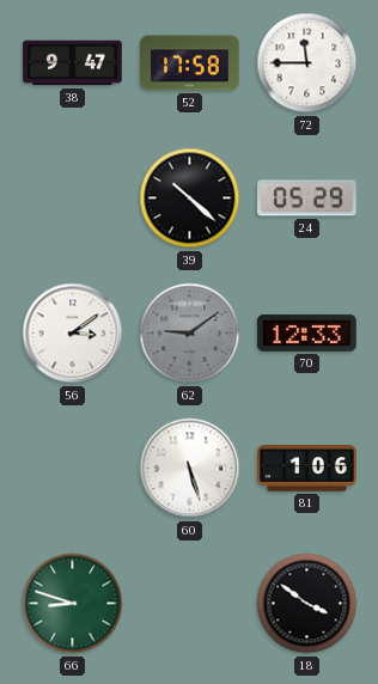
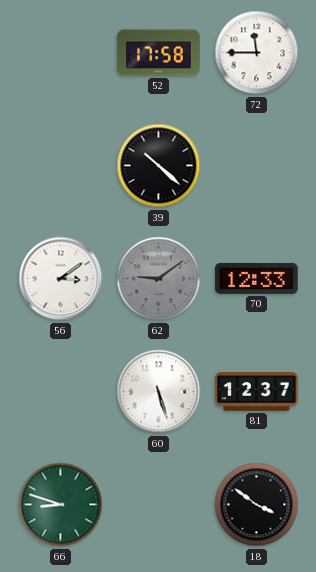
38: 9:47 -> none
24: 05:29 -> none
81: 1:06 -> 12:37
